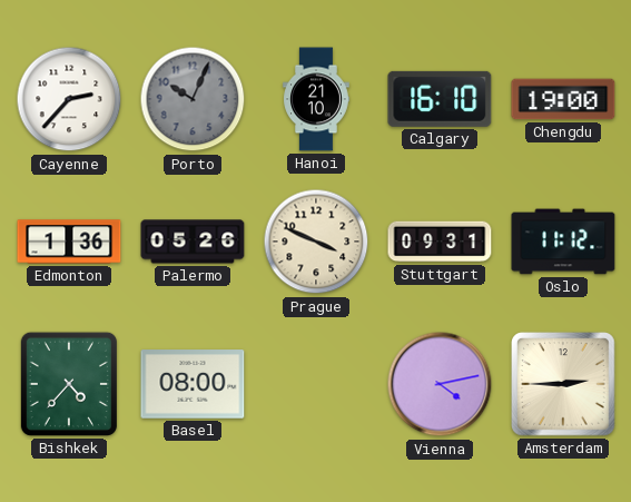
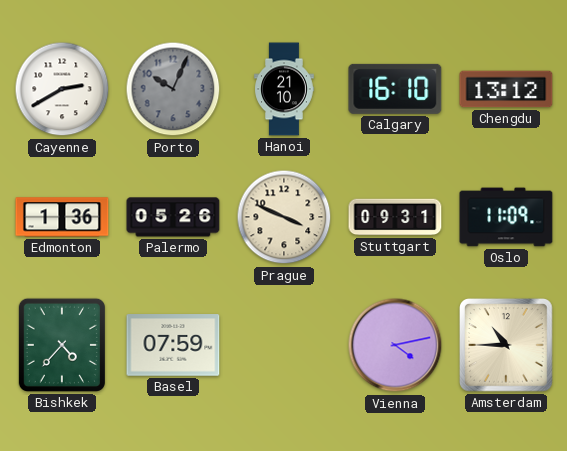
Cayenne: 2:37 -> 2:40
Chengdu: 19:00 -> 13:12
Oslo: 11:12 -> 11:09
Basel: 08:00 -> 07:59
Amsterdam: 2:45 -> 10:45
